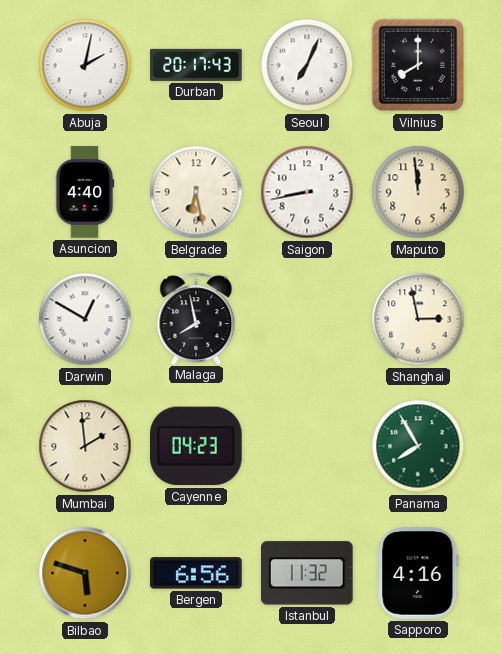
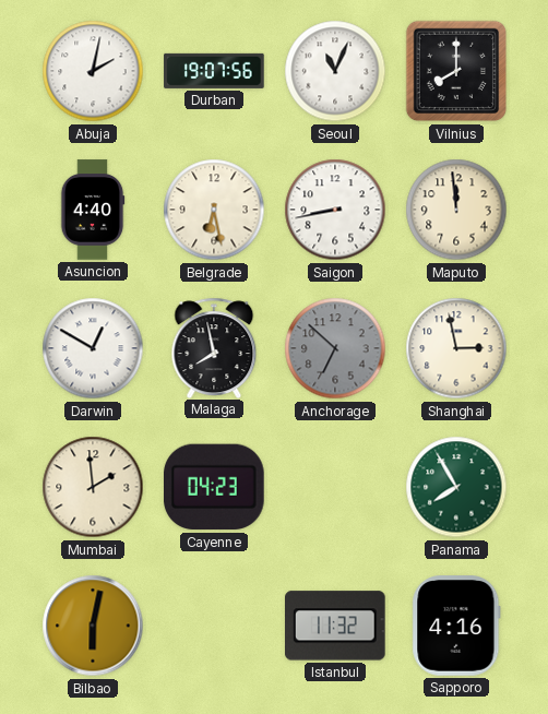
Durban: 20:17 -> 19:07
Seoul: 7:04 -> 11:04
Anchorage: none -> 6:52
Bilbao: 5:48 -> 6:02
Bergen: 6:56 -> none
